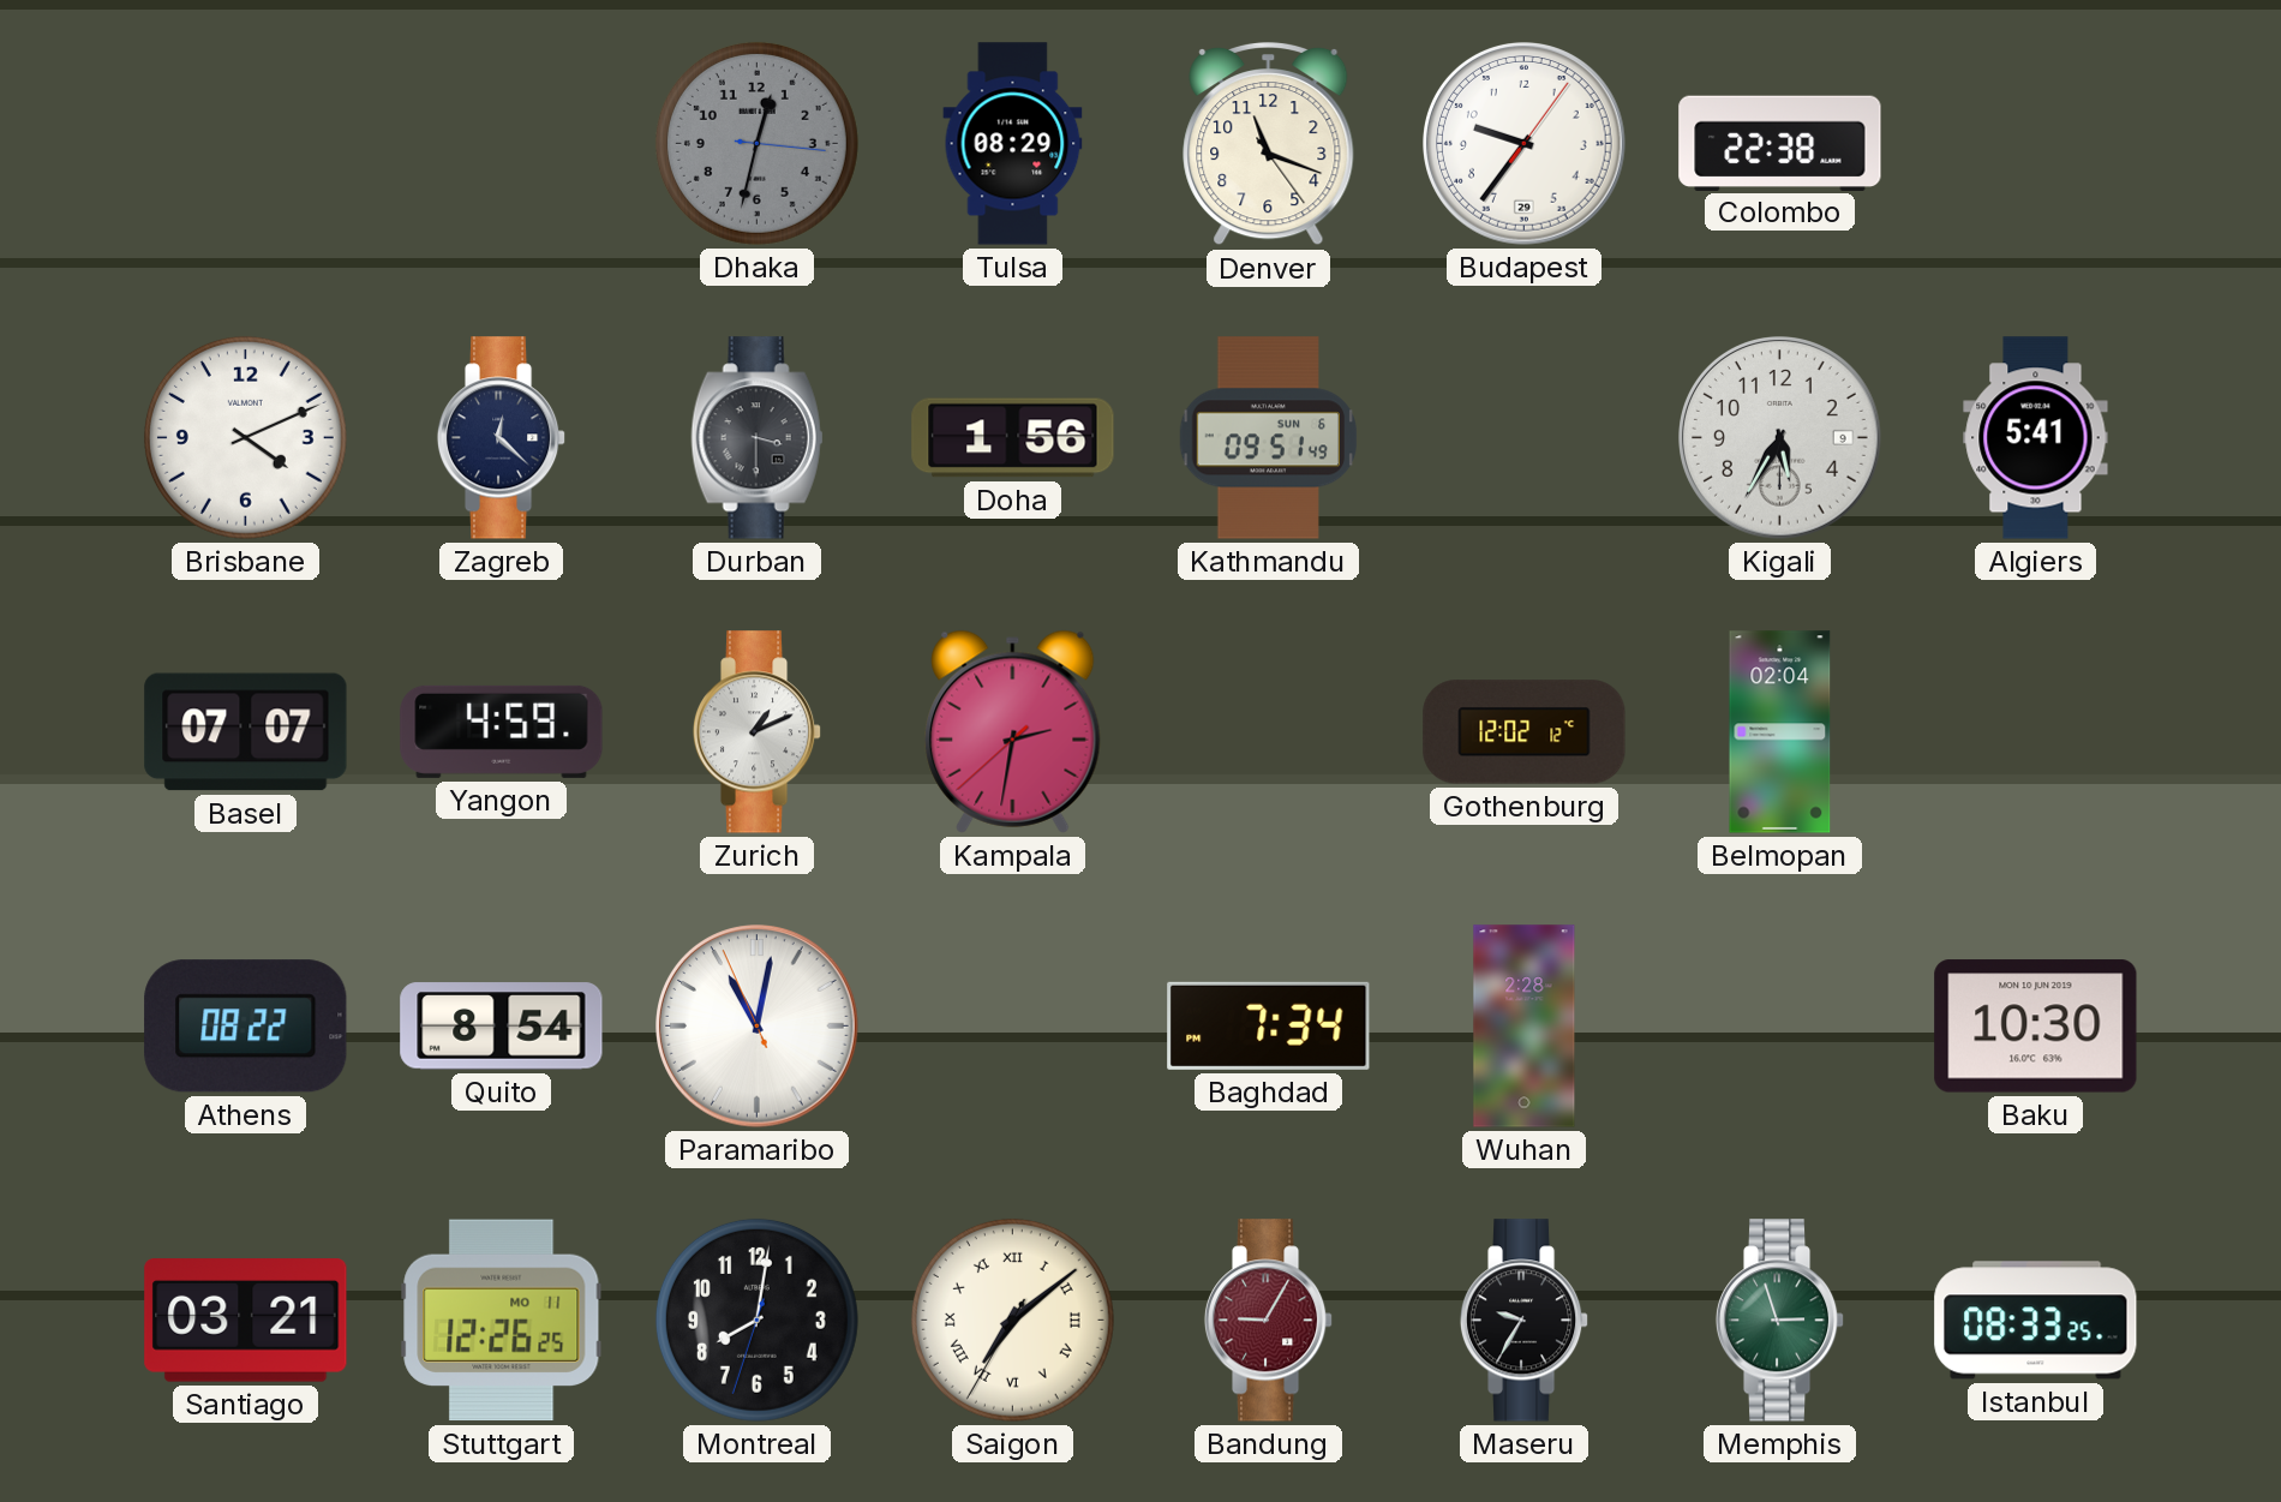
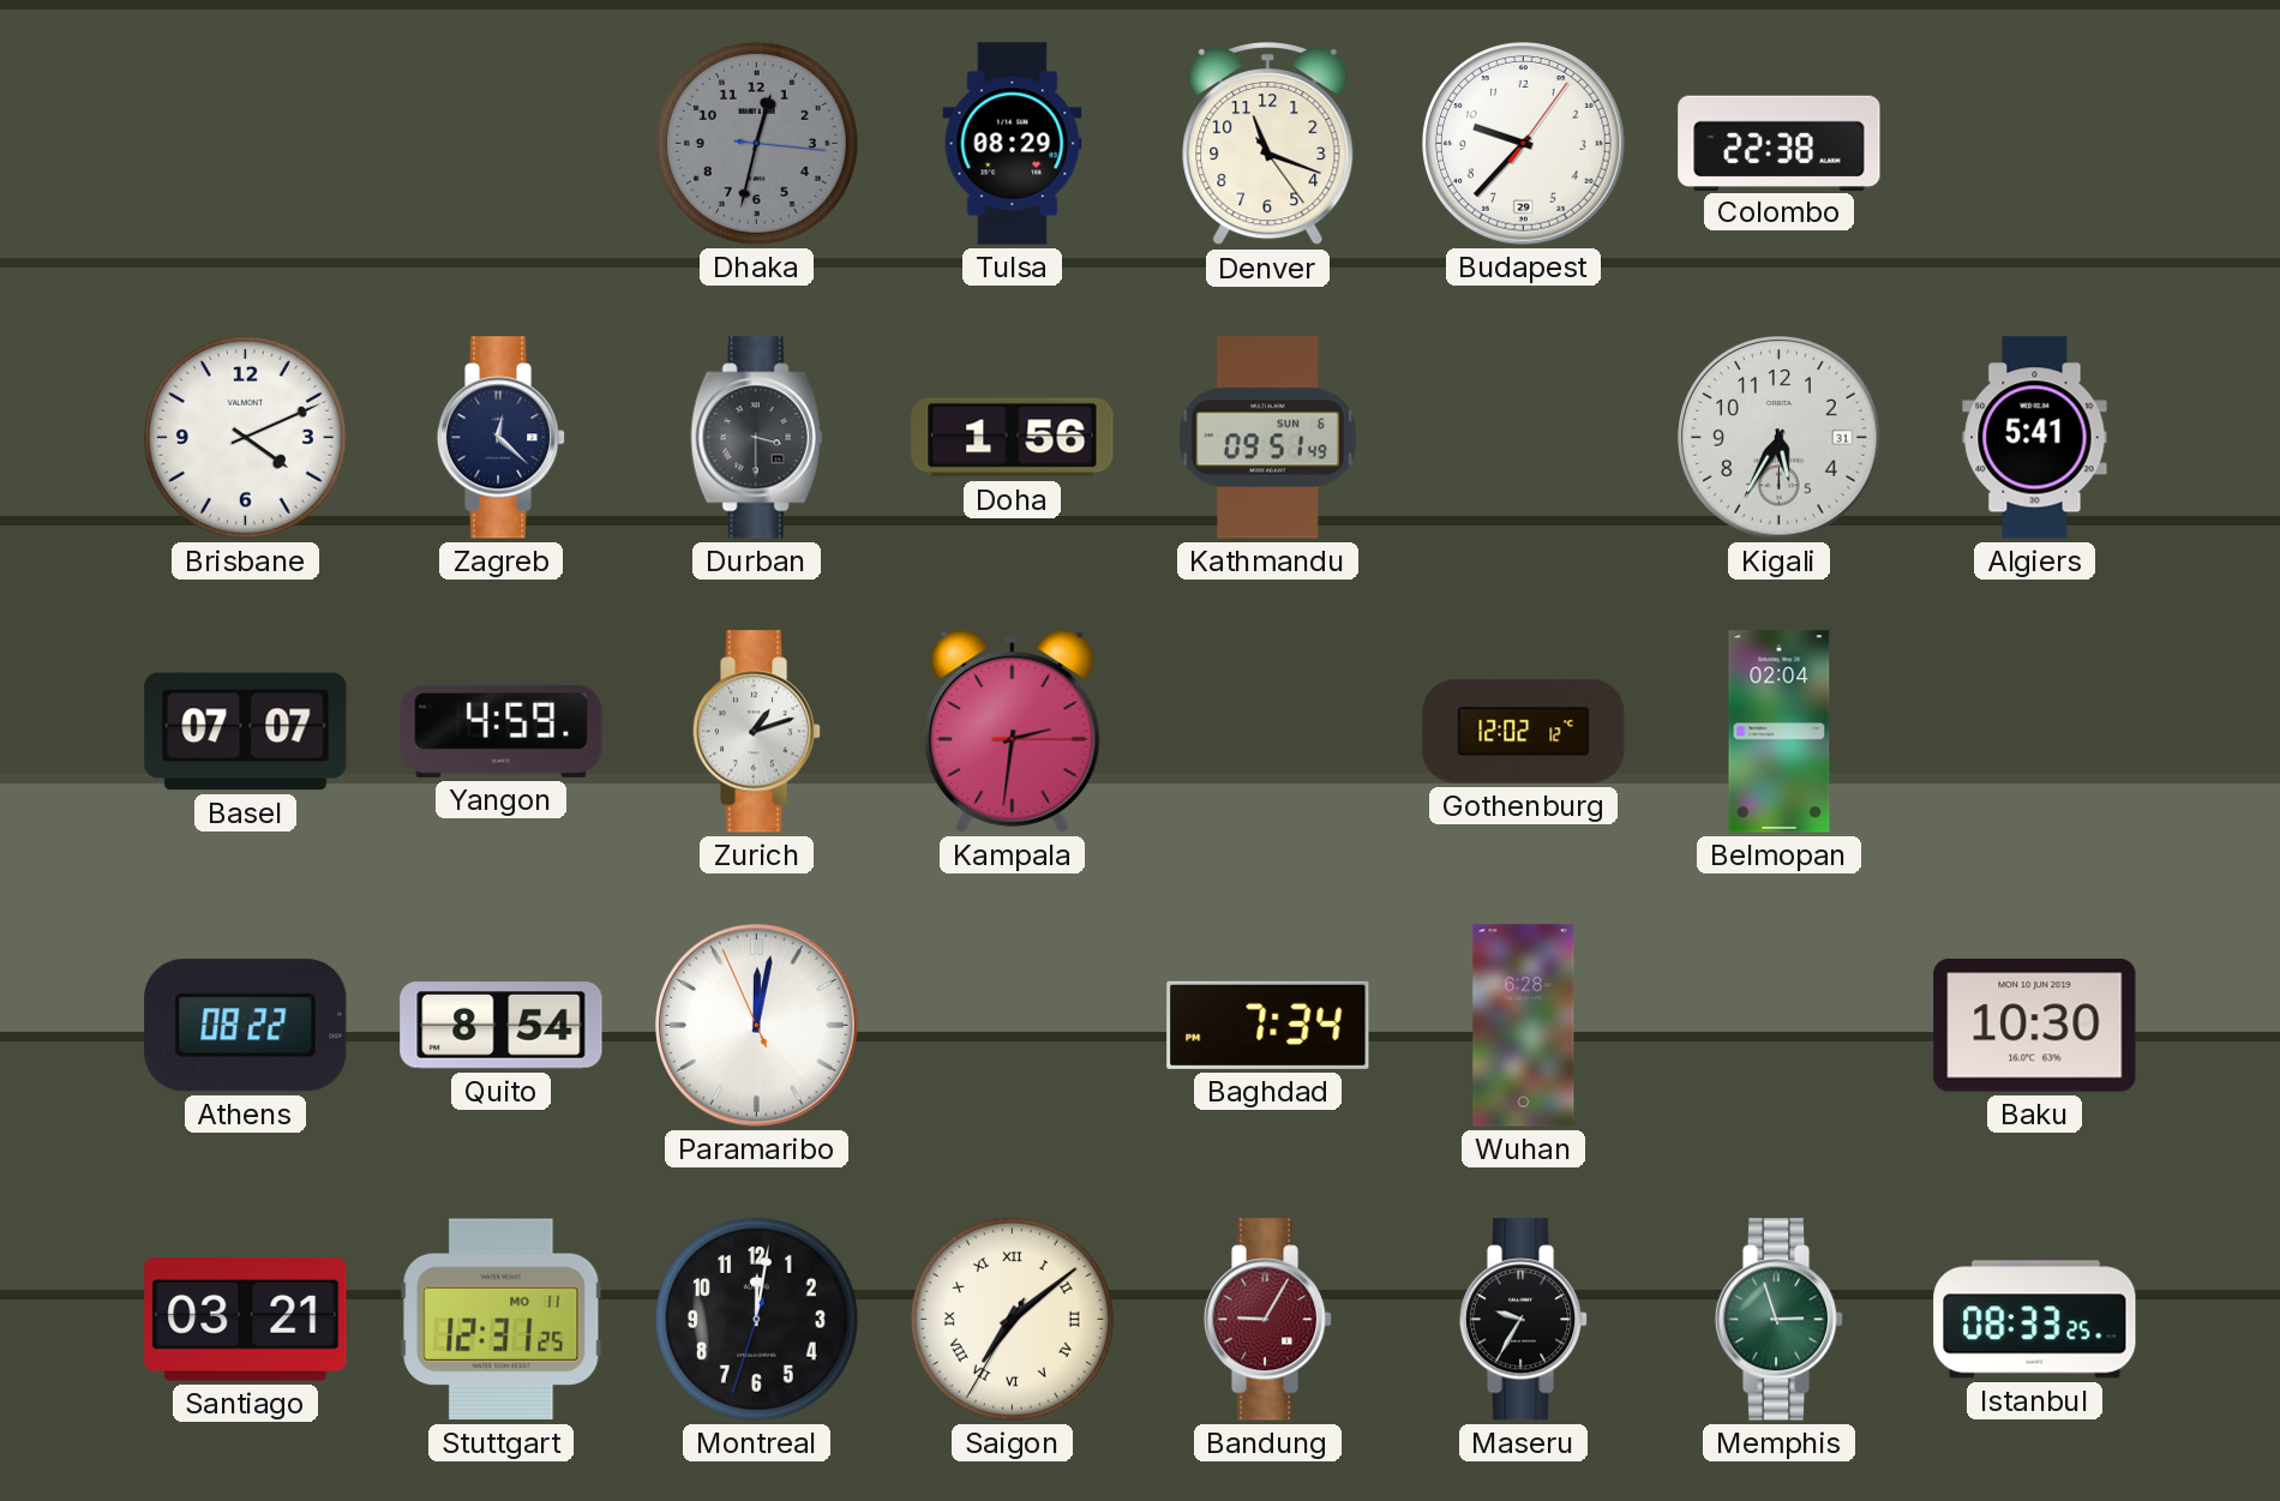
Budapest: 9:36 -> 9:37
Kigali date: 9 -> 31
Zurich: 1:11 -> 1:12
Kampala: 2:31:38 -> 2:31:15
Paramaribo: 11:01 -> 12:01
Wuhan: 2:28 -> 6:28
Stuttgart: 12:26 -> 12:31
Montreal: 8:01 -> 12:01
